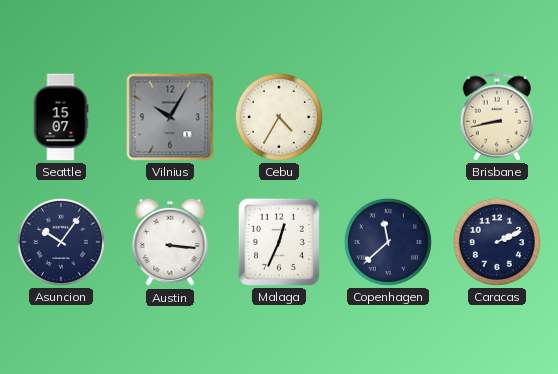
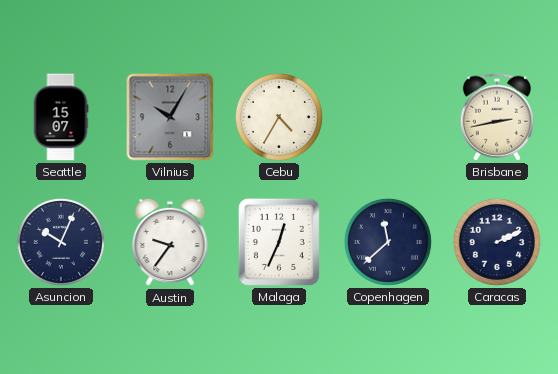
Brisbane: 8:43 -> 2:43
Asuncion: 10:06 -> 10:04
Austin: 3:16 -> 9:36
